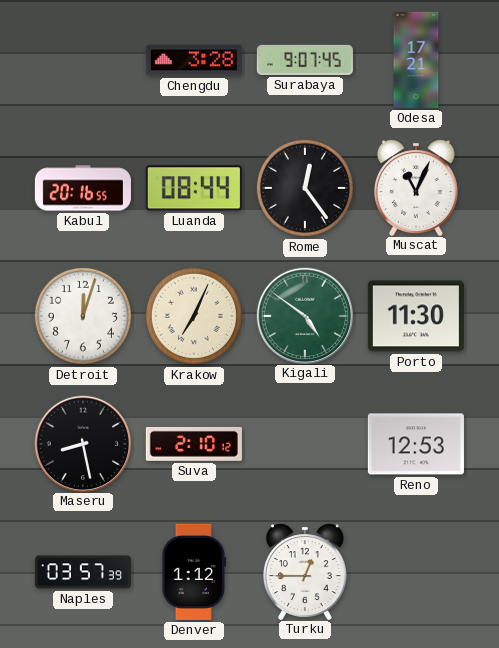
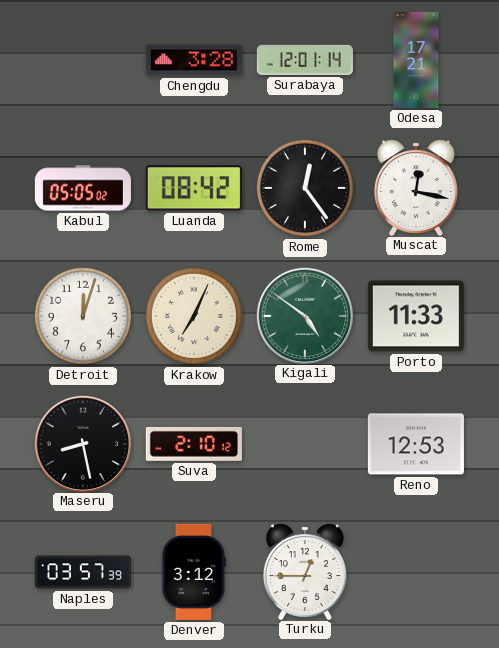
Surabaya: 9:07 -> 12:01
Kabul: 20:16 -> 05:05
Luanda: 08:44 -> 08:42
Muscat: 11:04 -> 12:17
Porto: 11:30 -> 11:33
Denver: 1:12 -> 3:12
